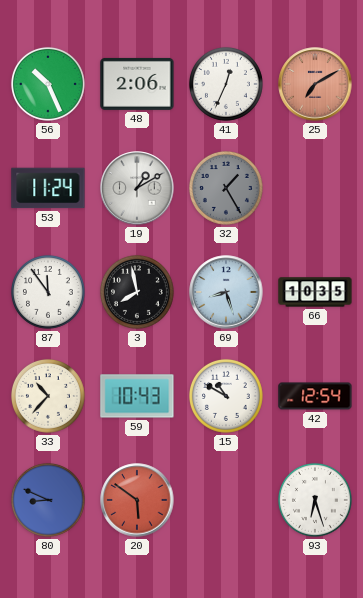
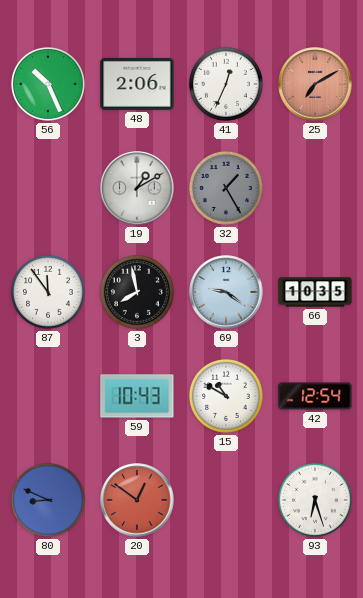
53: 11:24 -> none
69: 8:27 -> 9:21
33: 10:37 -> none
20: 5:51 -> 12:51
